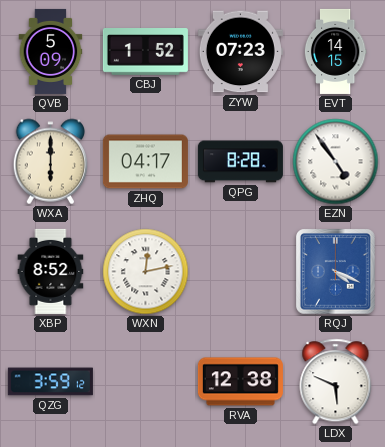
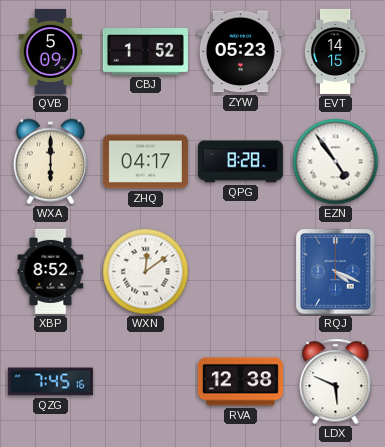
ZYW: 07:23 -> 05:23
WXN: 12:13 -> 12:09
QZG: 3:59 -> 7:45
